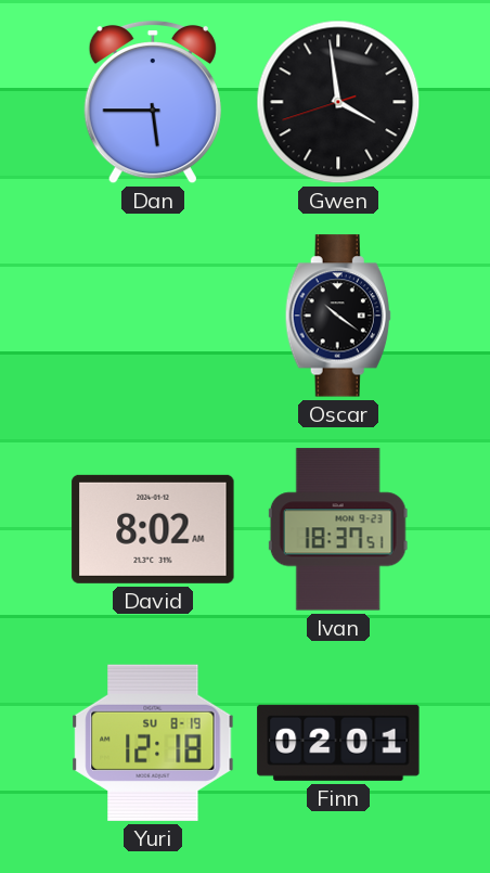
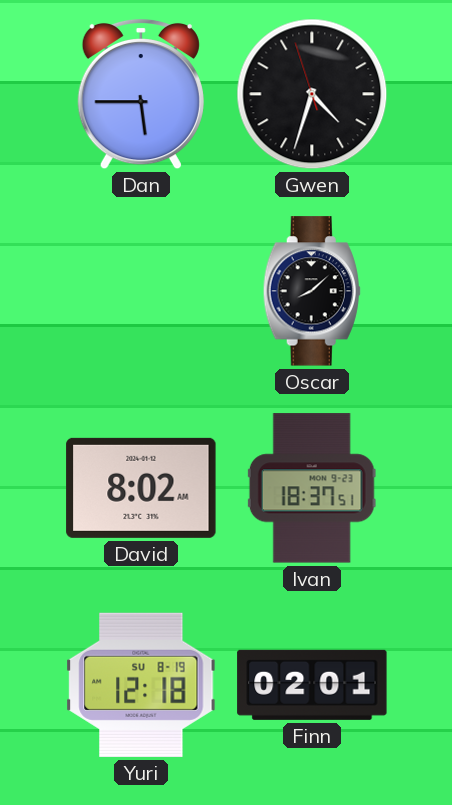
Gwen: 3:58 -> 4:32
Oscar: 10:21 -> 8:08
